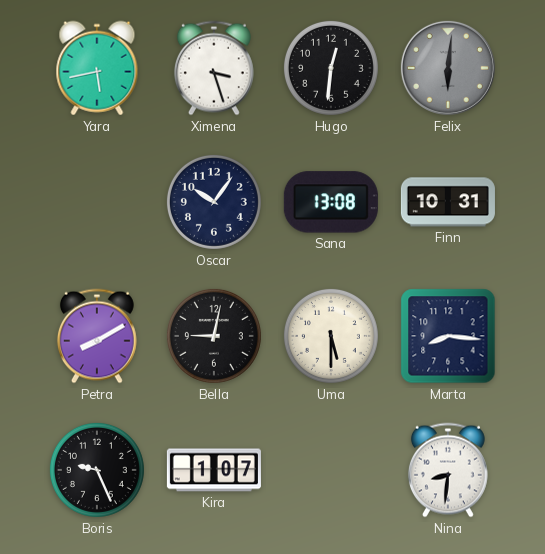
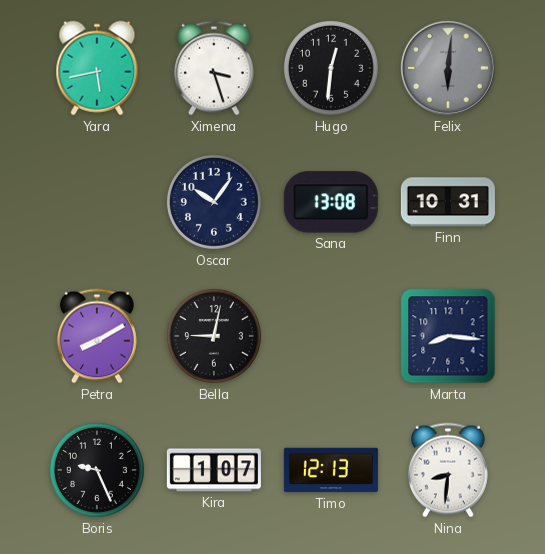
Uma: 5:30 -> none
Timo: none -> 12:13
